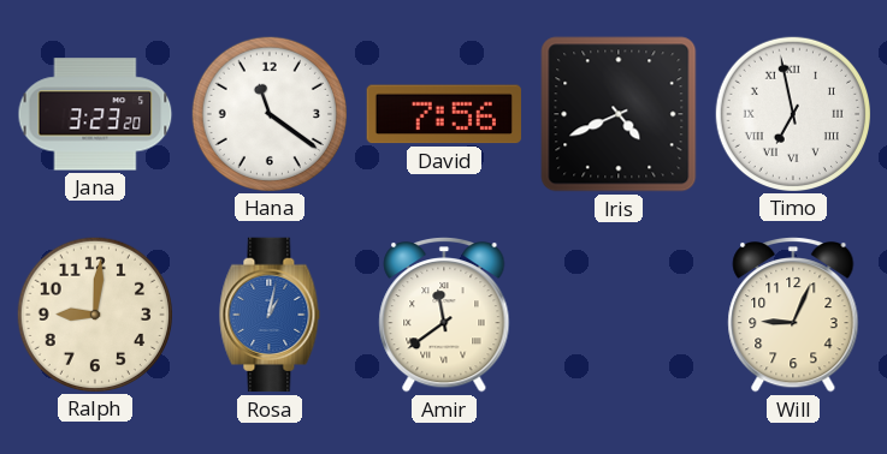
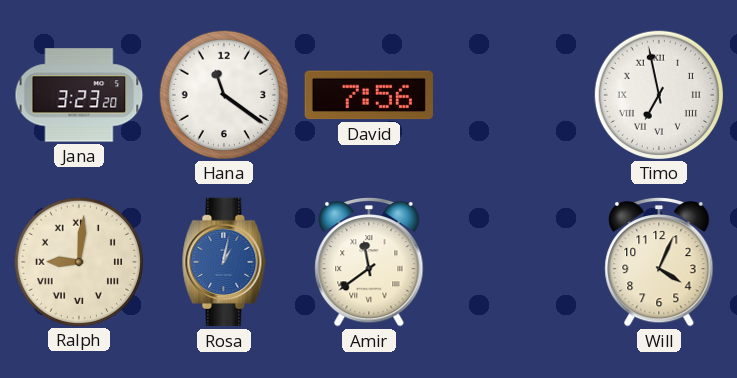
Iris: 4:41 -> none
Ralph numerals: Arabic -> Roman
Will: 9:04 -> 4:04
